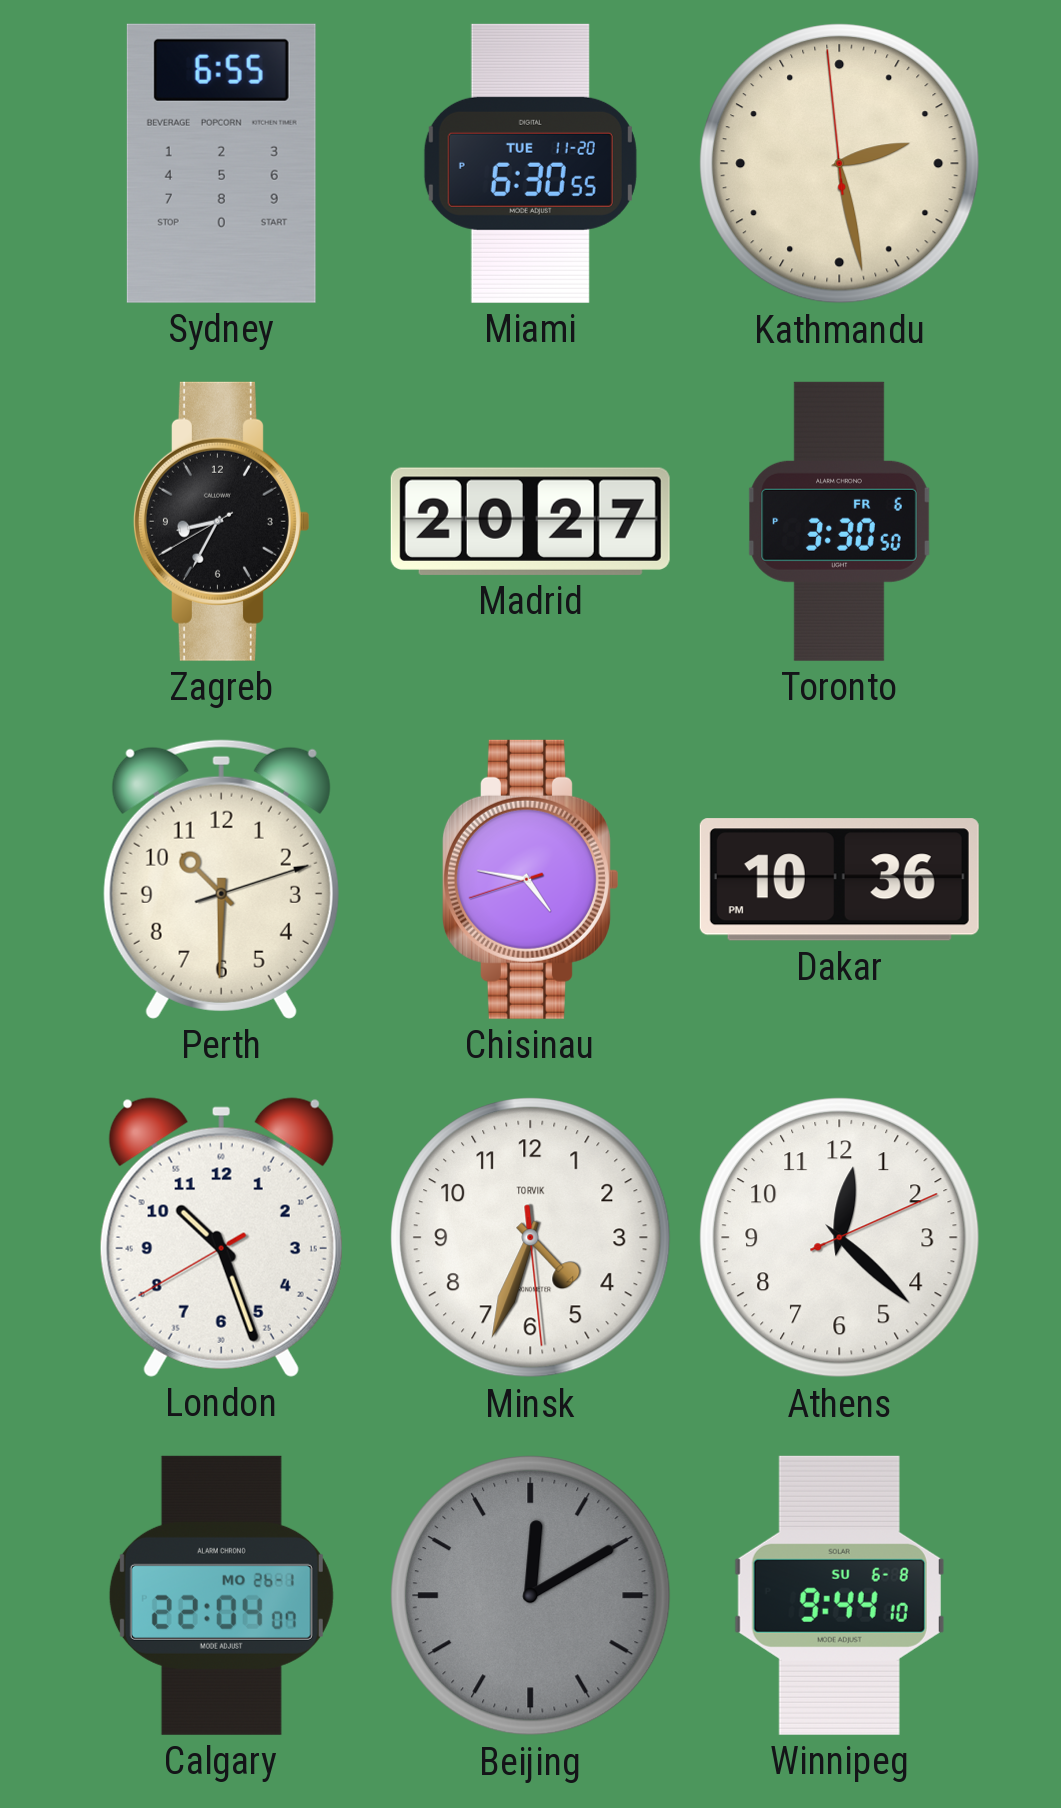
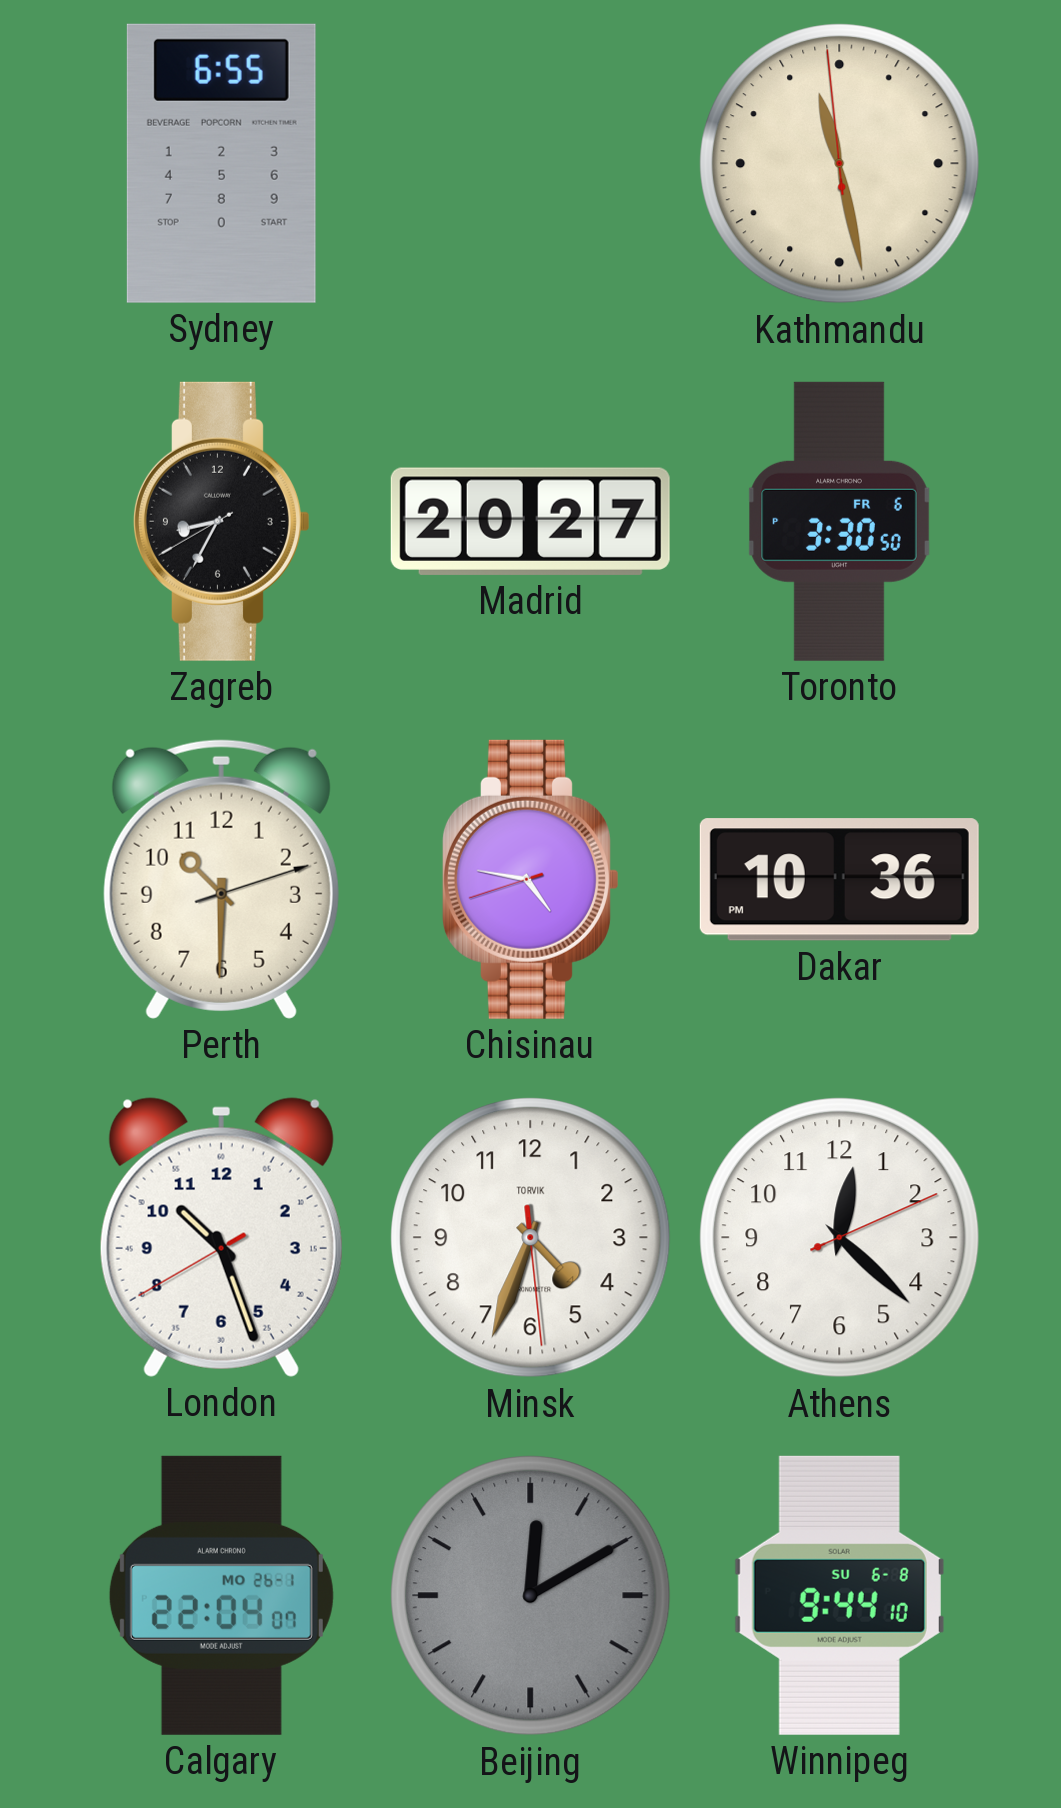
Miami: 6:30 -> none
Kathmandu: 2:27 -> 11:27
